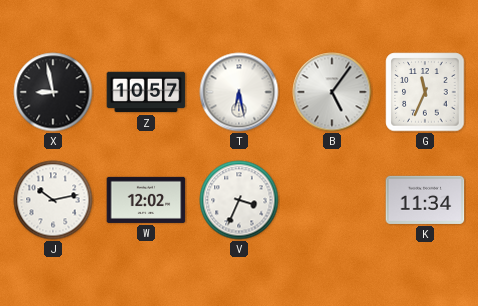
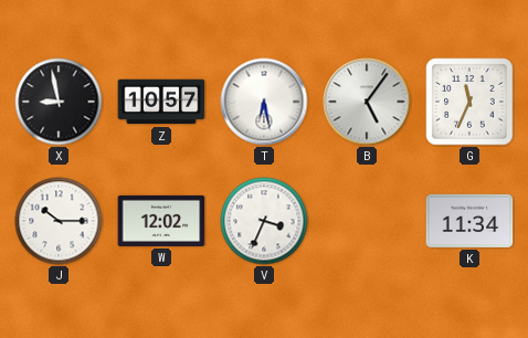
J: 10:13 -> 10:15
